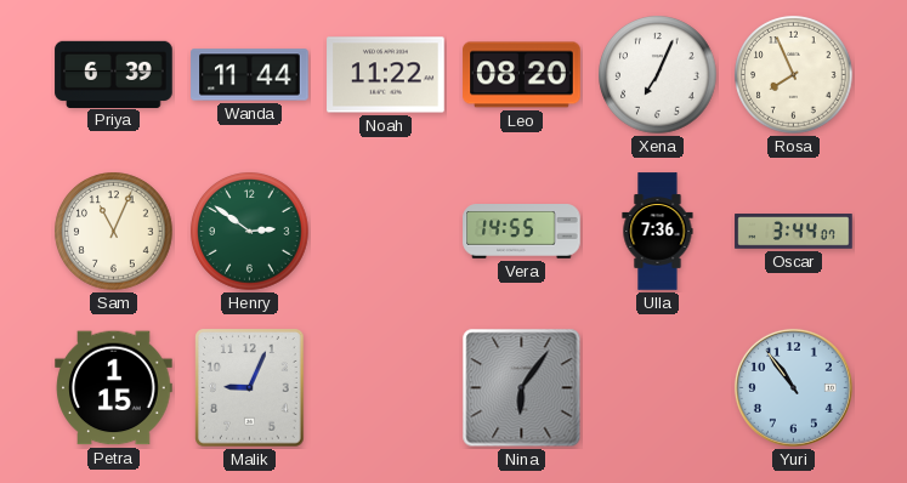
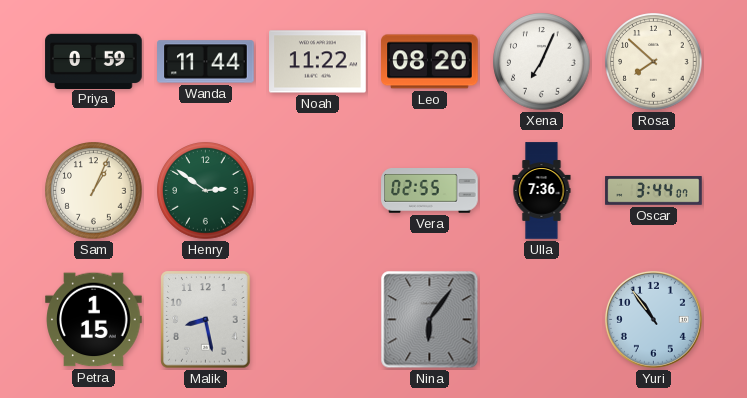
Priya: 6:39 -> 0:59
Rosa: 7:56 -> 7:52
Sam: 11:04 -> 1:04
Vera: 14:55 -> 02:55
Malik: 9:04 -> 8:28
